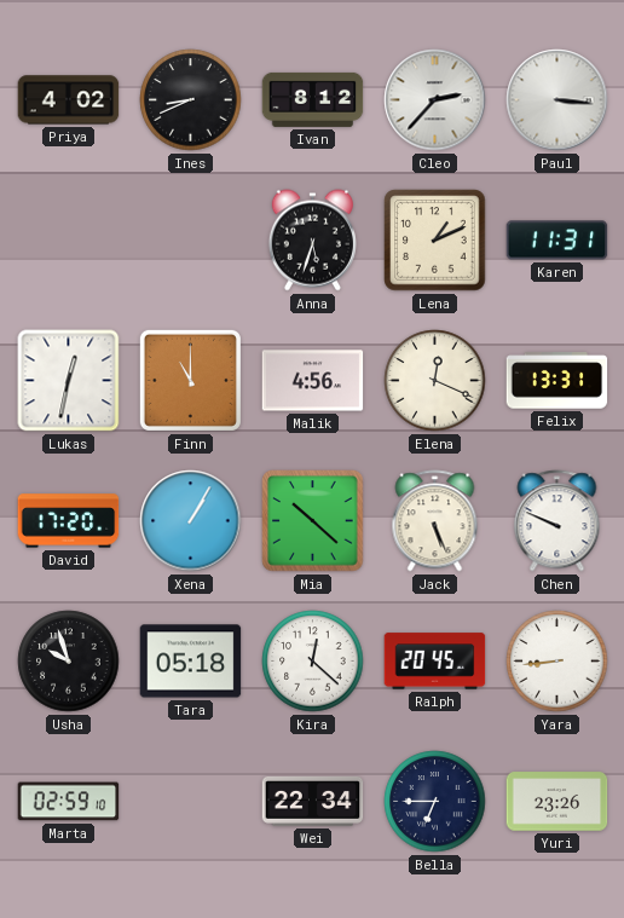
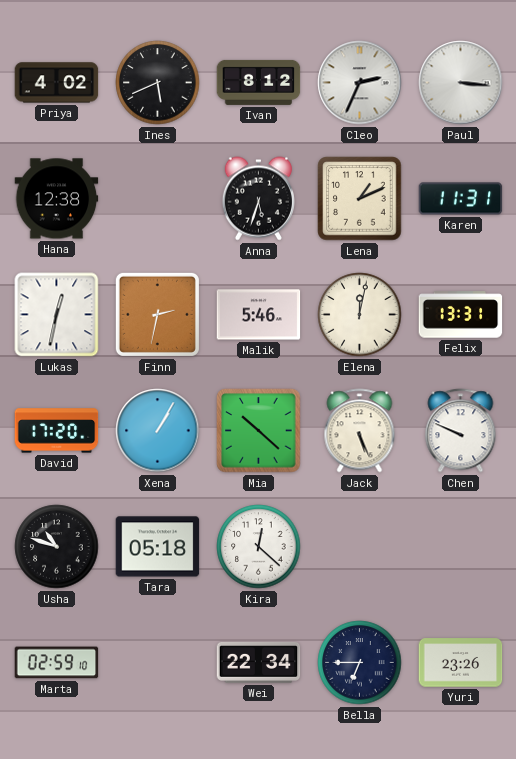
Ines: 8:41 -> 5:41
Cleo: 2:37 -> 2:34
Hana: none -> 12:38
Finn: 11:00 -> 2:32
Malik: 4:56 -> 5:46
Elena: 12:19 -> 12:02
Usha: 9:57 -> 10:48
Ralph: 20:45 -> none
Yara: 8:44 -> none
